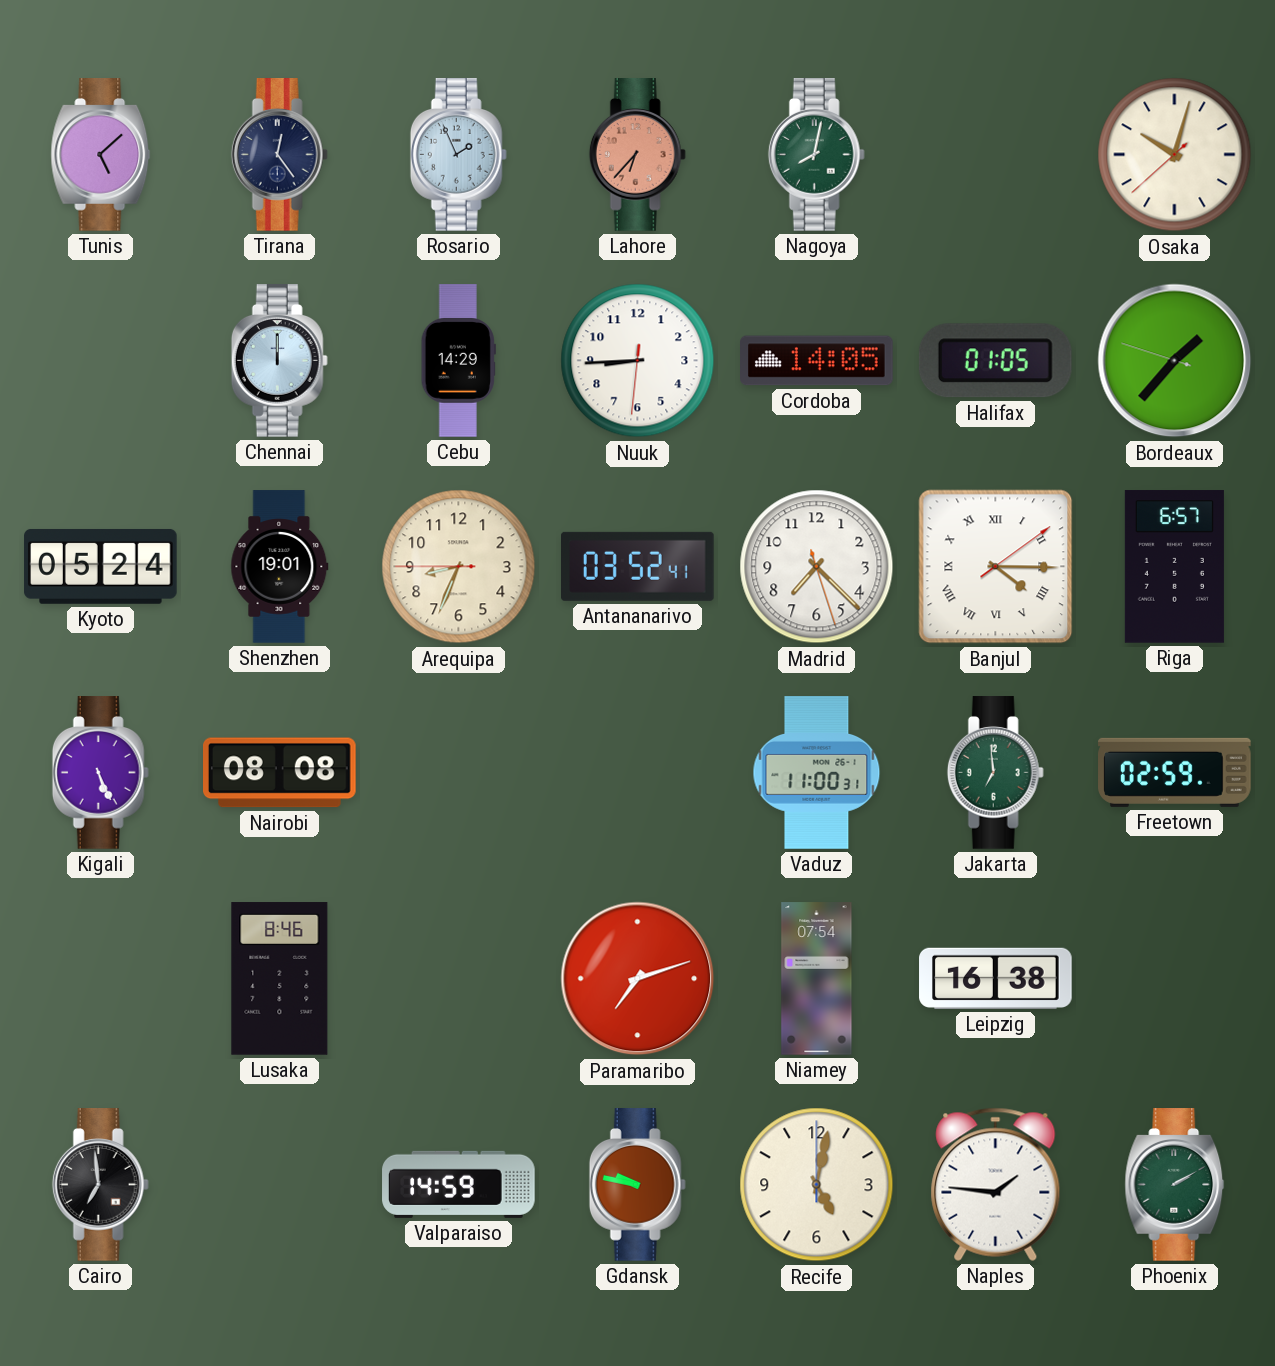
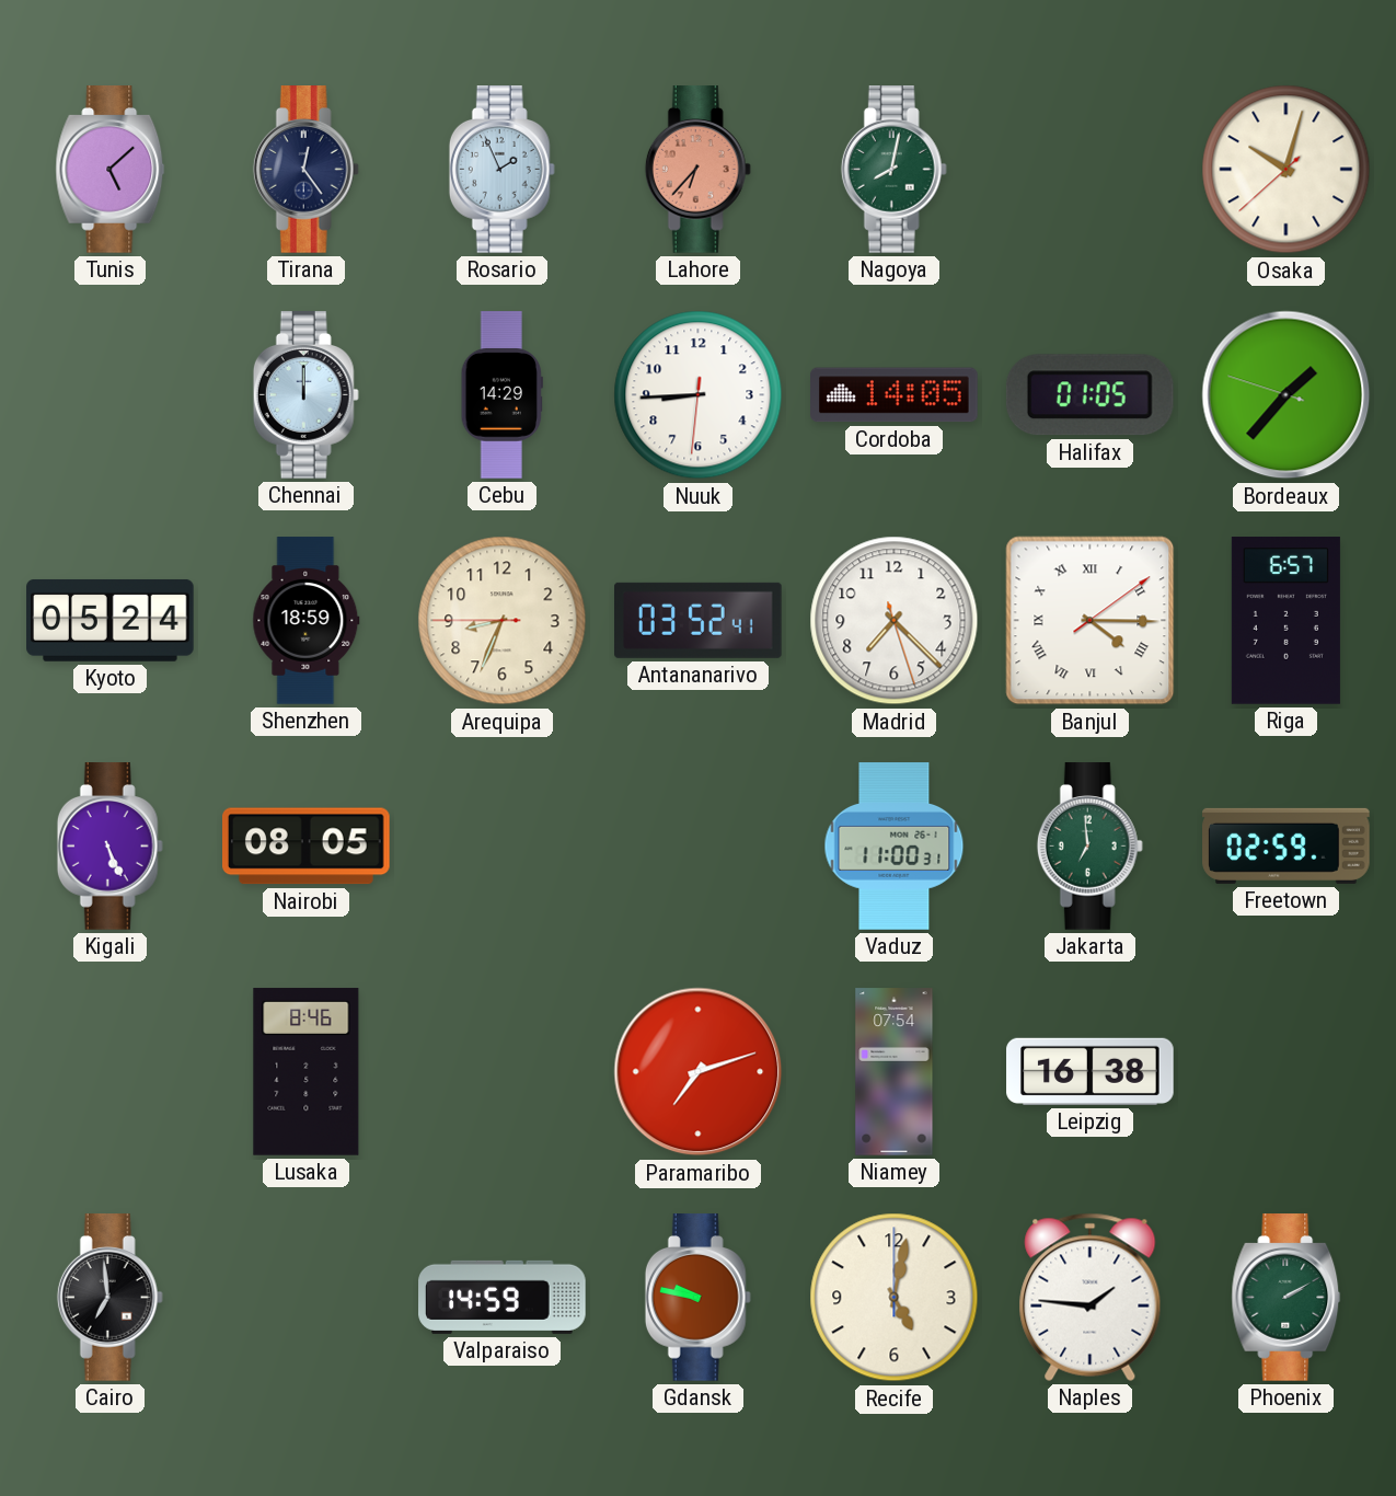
Shenzhen: 19:01 -> 18:59
Nairobi: 08:08 -> 08:05
